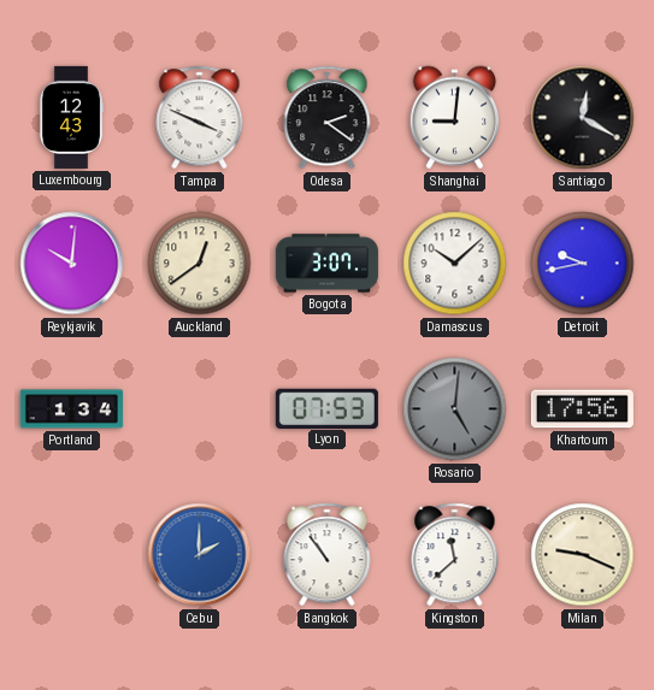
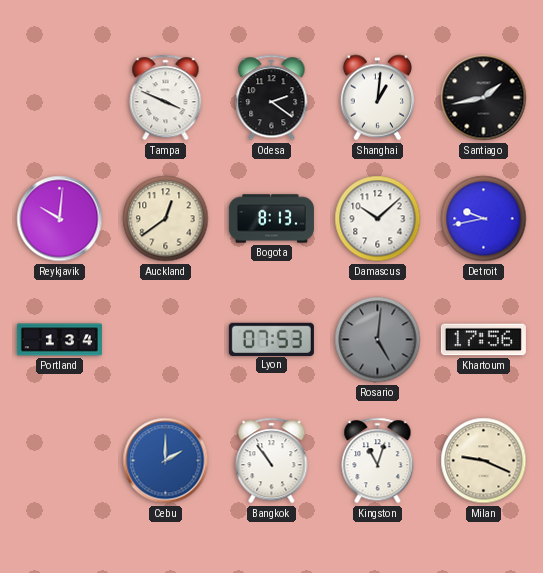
Luxembourg: 12:43 -> none
Shanghai: 9:01 -> 1:01
Santiago: 12:20 -> 1:43
Bogota: 3:07 -> 8:13
Kingston: 11:38 -> 11:03
